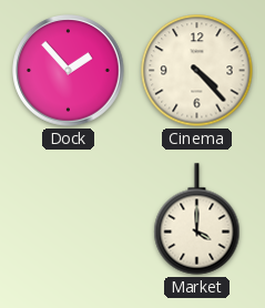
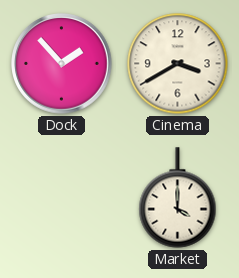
Cinema: 4:23 -> 3:40
